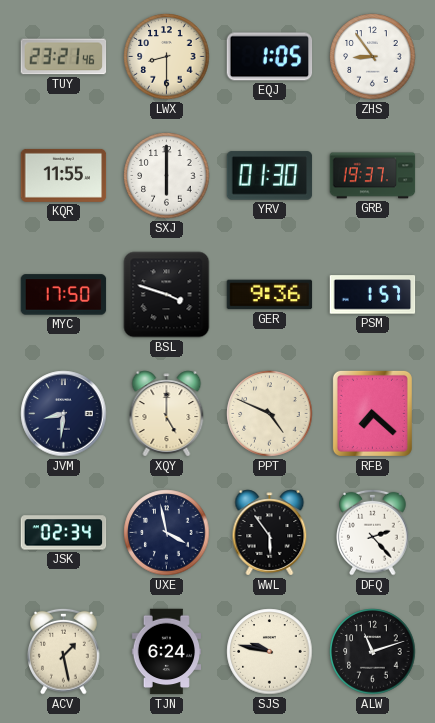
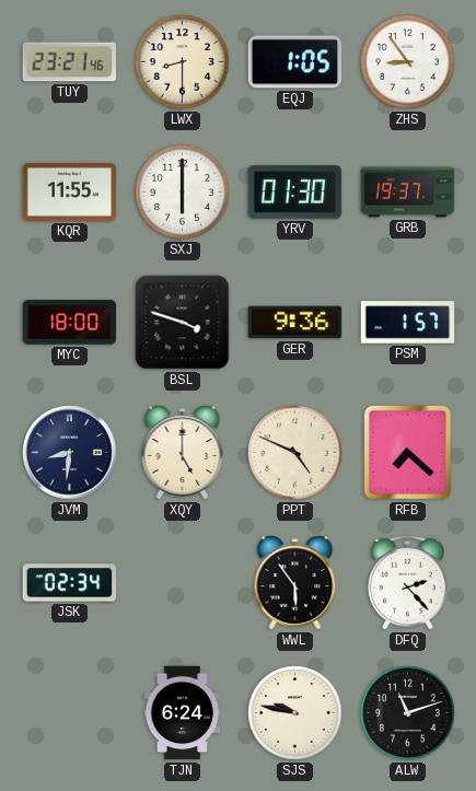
MYC: 17:50 -> 18:00
UXE: 3:58 -> none
ACV: 1:28 -> none
